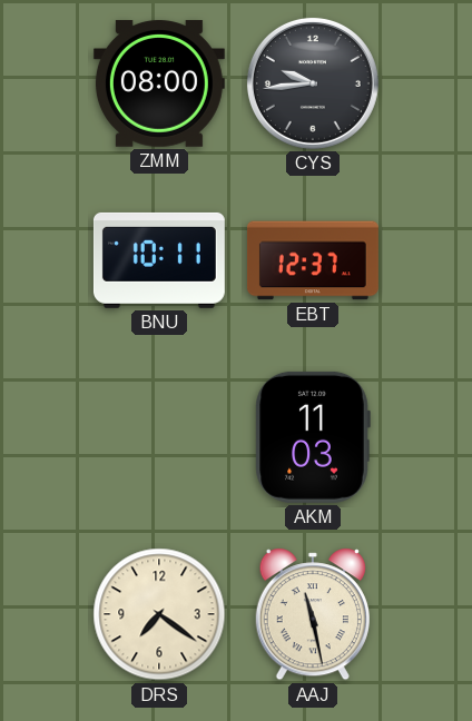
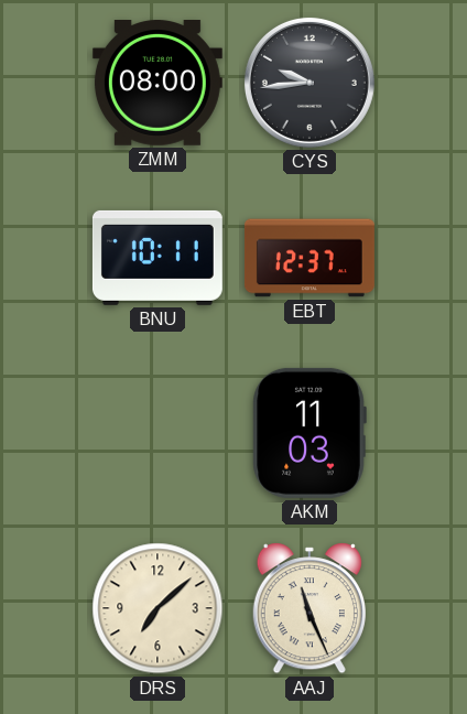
DRS: 7:21 -> 7:08
AAJ: 11:28 -> 11:26
